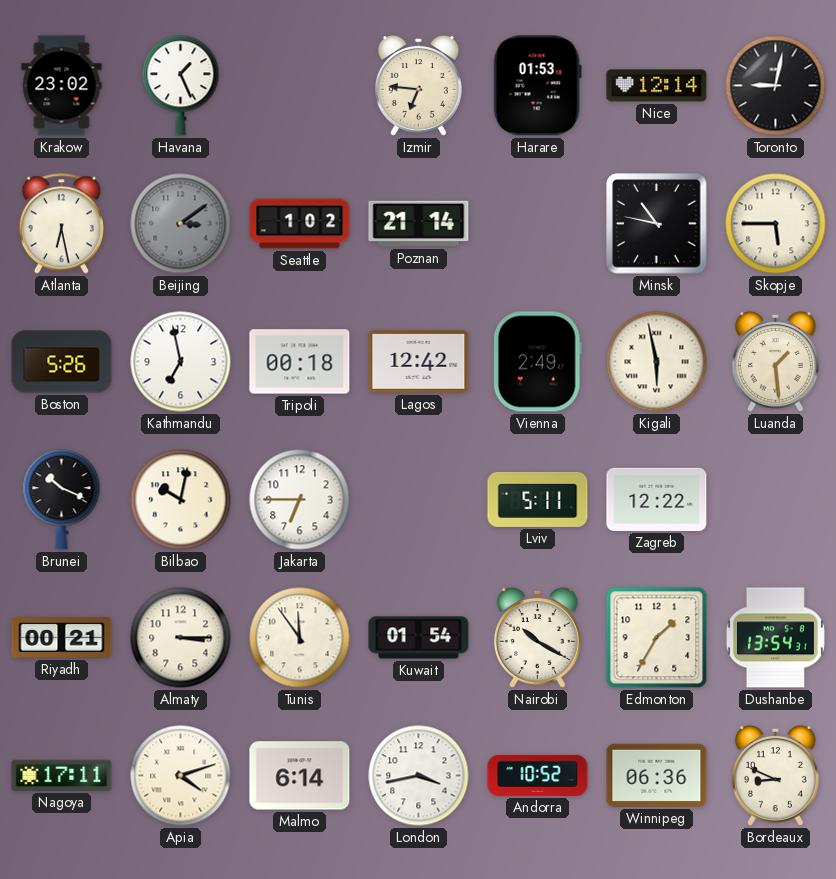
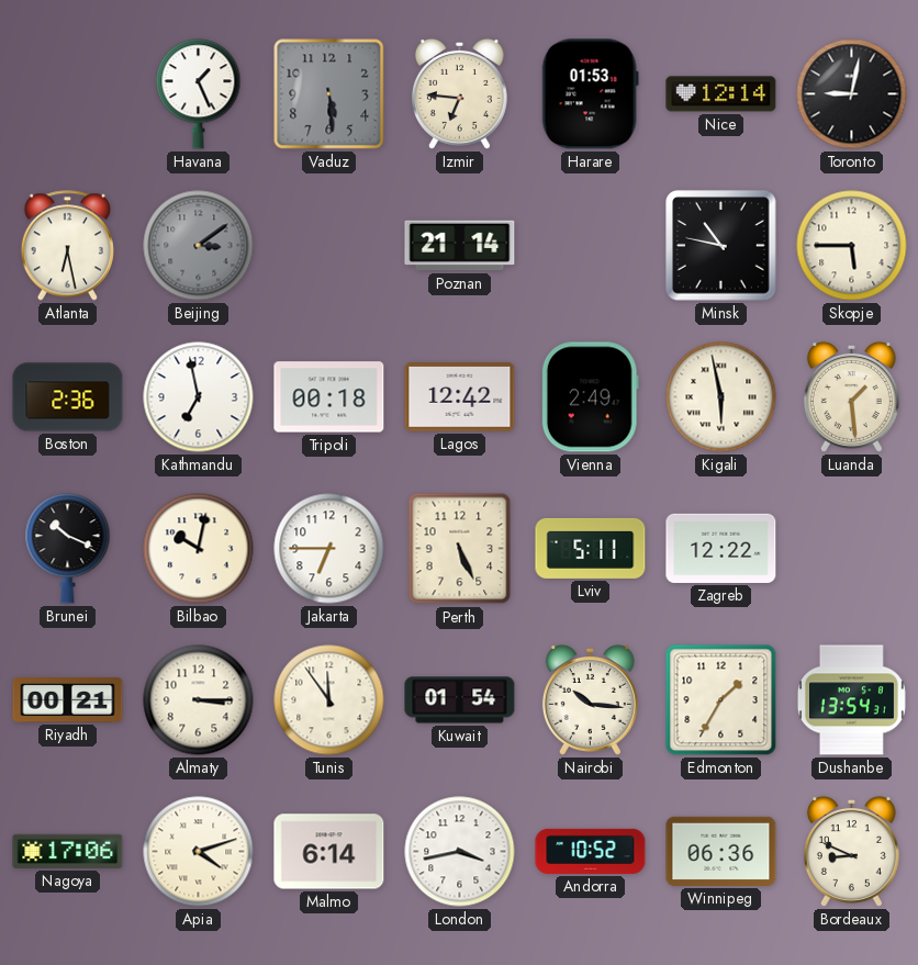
Krakow: 23:02 -> none
Vaduz: none -> 5:29
Seattle: 1:02 -> none
Boston: 5:26 -> 2:36
Perth: none -> 5:26
Nairobi: 10:20 -> 10:16
Nagoya: 17:11 -> 17:06
